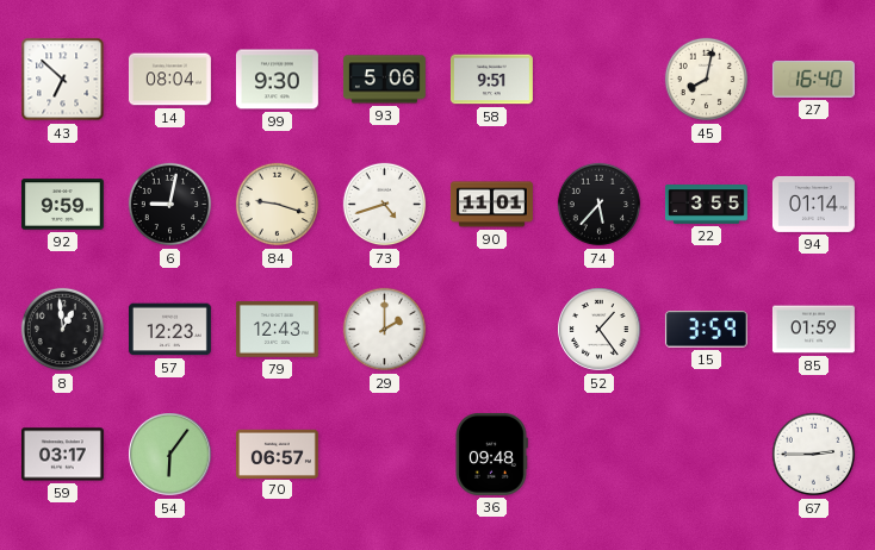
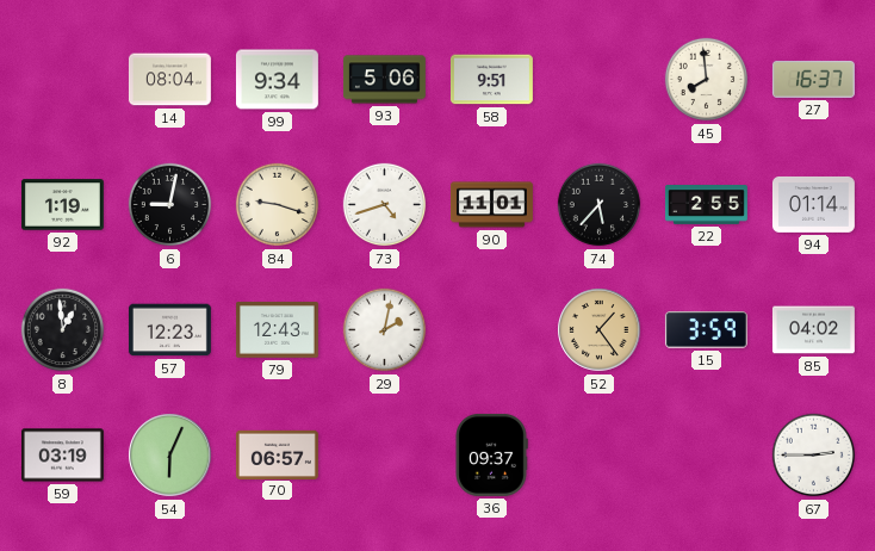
43: 6:52 -> none
99: 9:30 -> 9:34
45: 8:02 -> 7:59
27: 16:40 -> 16:37
92: 9:59 -> 1:19
22: 3:55 -> 2:55
29: 2:00 -> 2:02
52 dial: white -> champagne
85: 01:59 -> 04:02
59: 03:17 -> 03:19
54: 6:06 -> 6:04
36: 09:48 -> 09:37
